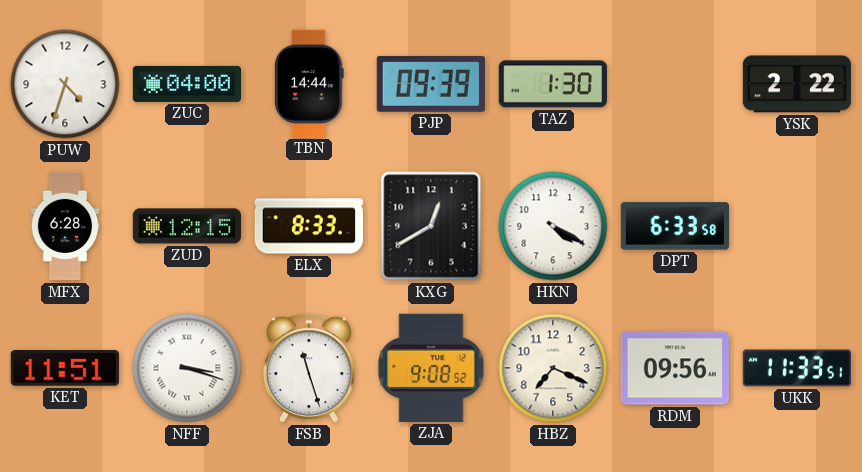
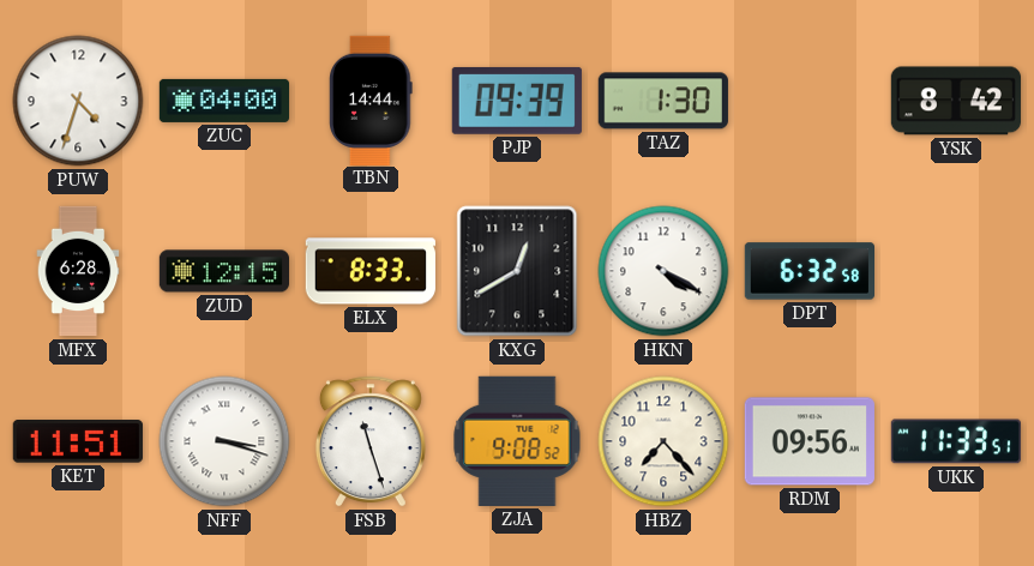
YSK: 2:22 -> 8:42
DPT: 6:33 -> 6:32
HBZ: 7:19 -> 7:23
